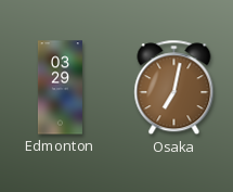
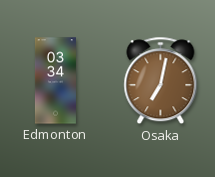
Edmonton: 03:29 -> 03:34
